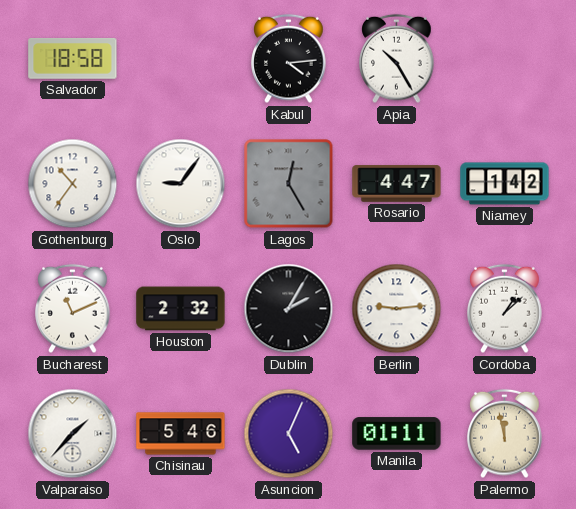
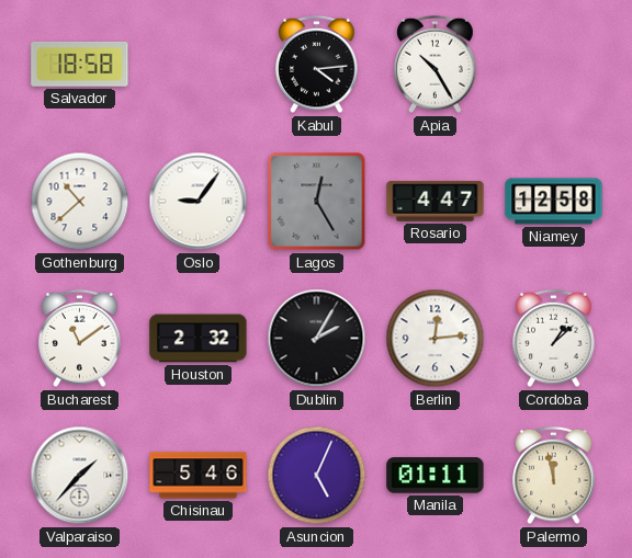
Gothenburg: 10:36 -> 10:38
Niamey: 1:42 -> 12:58
Bucharest: 11:11 -> 11:09
Berlin: 9:14 -> 12:14
